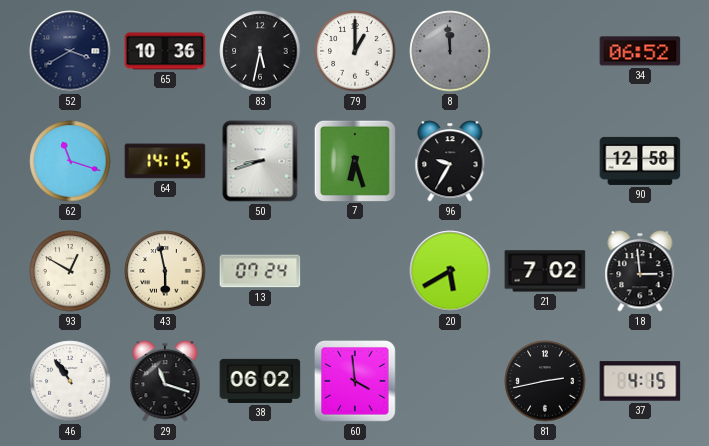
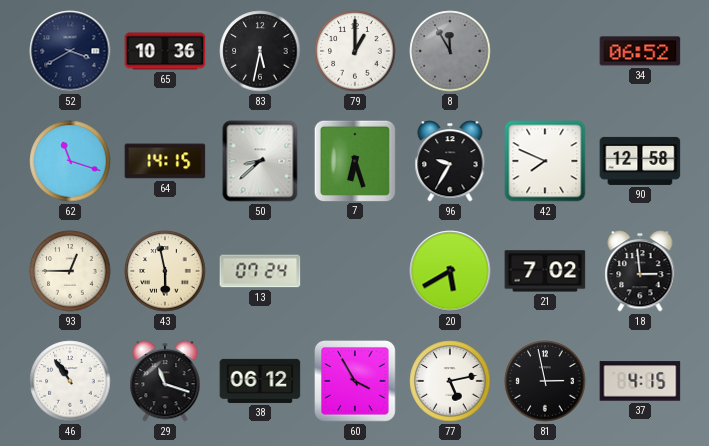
8: 11:59 -> 11:55
50: 8:42 -> 8:38
42: none -> 7:49
93: 12:50 -> 12:45
38: 06:02 -> 06:12
60: 3:59 -> 3:55
77: none -> 5:13
81: 2:43 -> 2:58
